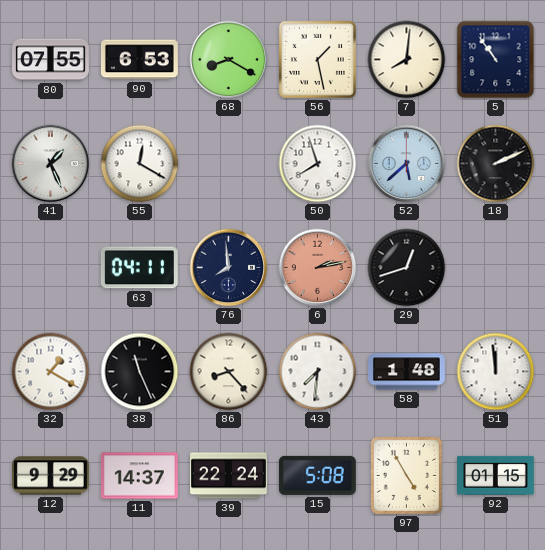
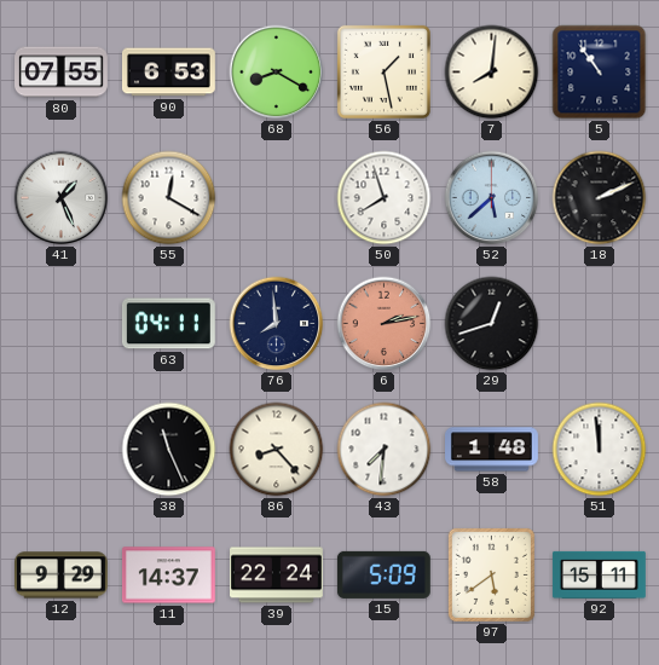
32: 1:20 -> none
15: 5:08 -> 5:09
97: 4:55 -> 5:39
92: 01:15 -> 15:11
